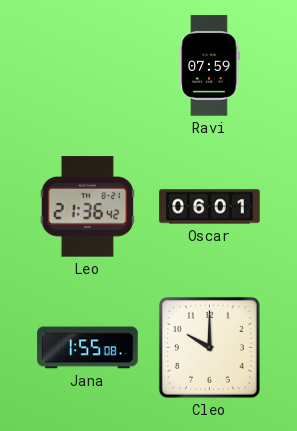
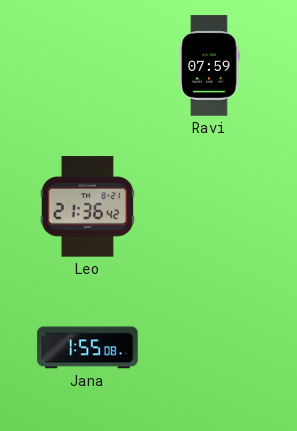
Oscar: 06:01 -> none
Cleo: 10:00 -> none
